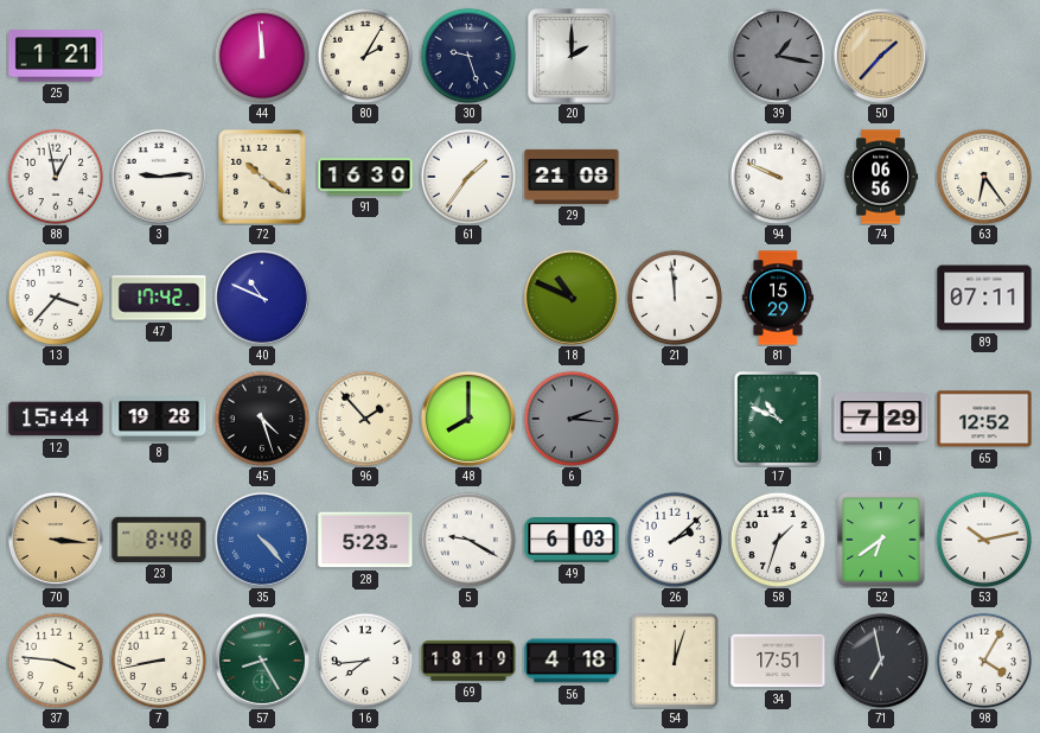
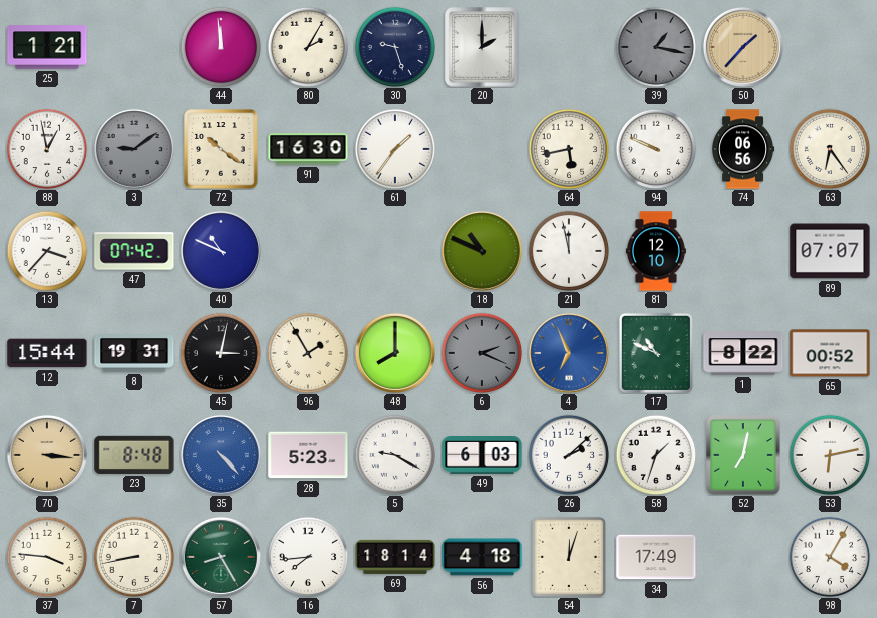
3: 9:14 -> 9:09
3 dial: white -> grey
29: 21:08 -> none
64: none -> 5:43
47: 17:42 -> 07:42
21: 11:59 -> 11:58
81: 15:29 -> 12:10
89: 07:11 -> 07:07
8: 19:28 -> 19:31
45: 4:27 -> 3:02
96: 1:53 -> 1:55
6: 2:16 -> 2:19
4: none -> 6:56
1: 7:29 -> 8:22
65: 12:52 -> 00:52
52: 6:39 -> 7:02
53: 10:13 -> 6:13
69: 18:19 -> 18:14
34: 17:51 -> 17:49
71: 6:58 -> none
